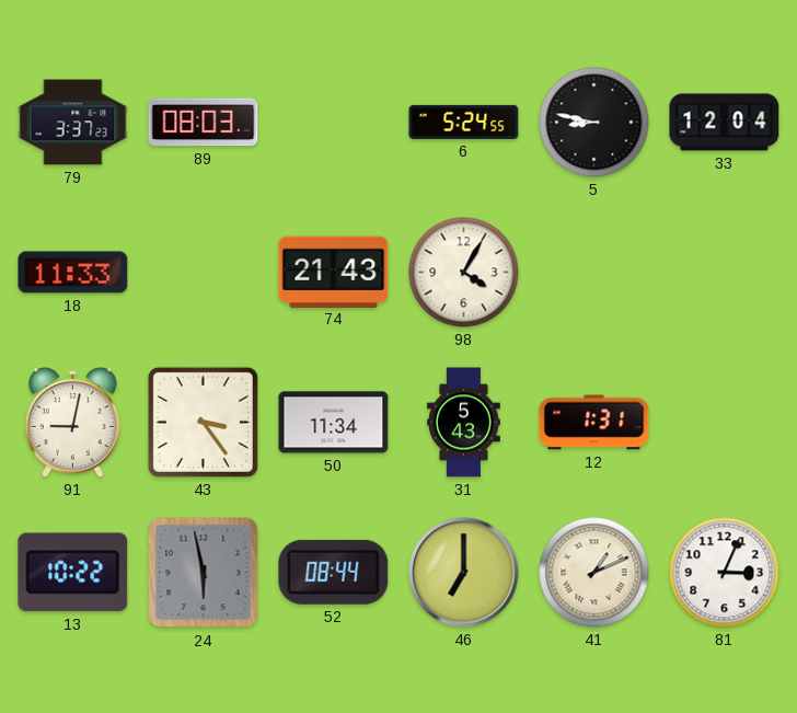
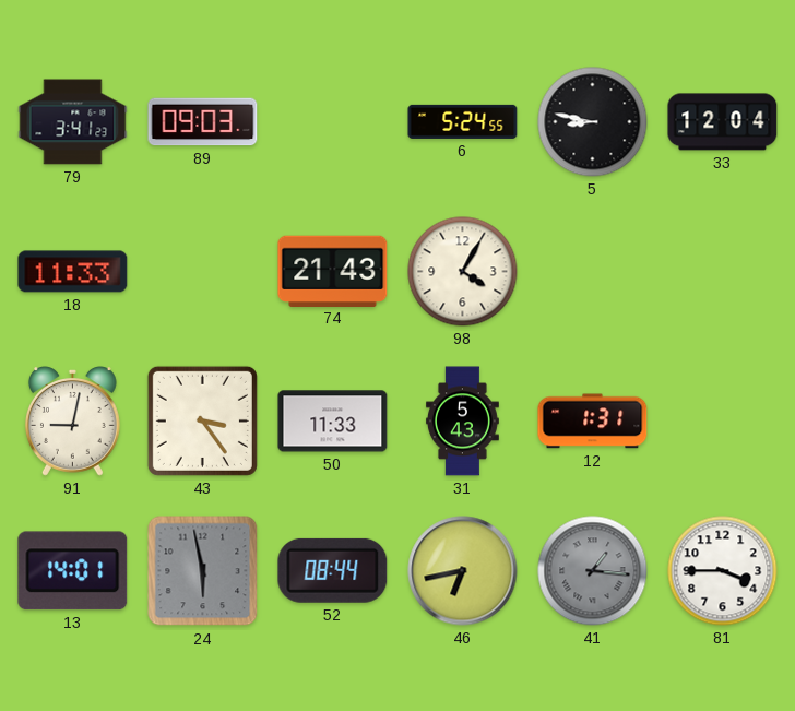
79: 3:37 -> 3:41
89: 08:03 -> 09:03
50: 11:34 -> 11:33
13: 10:22 -> 14:01
46: 7:00 -> 6:43
41: 1:11 -> 1:16
41 dial: cream -> grey
81: 3:04 -> 3:45
